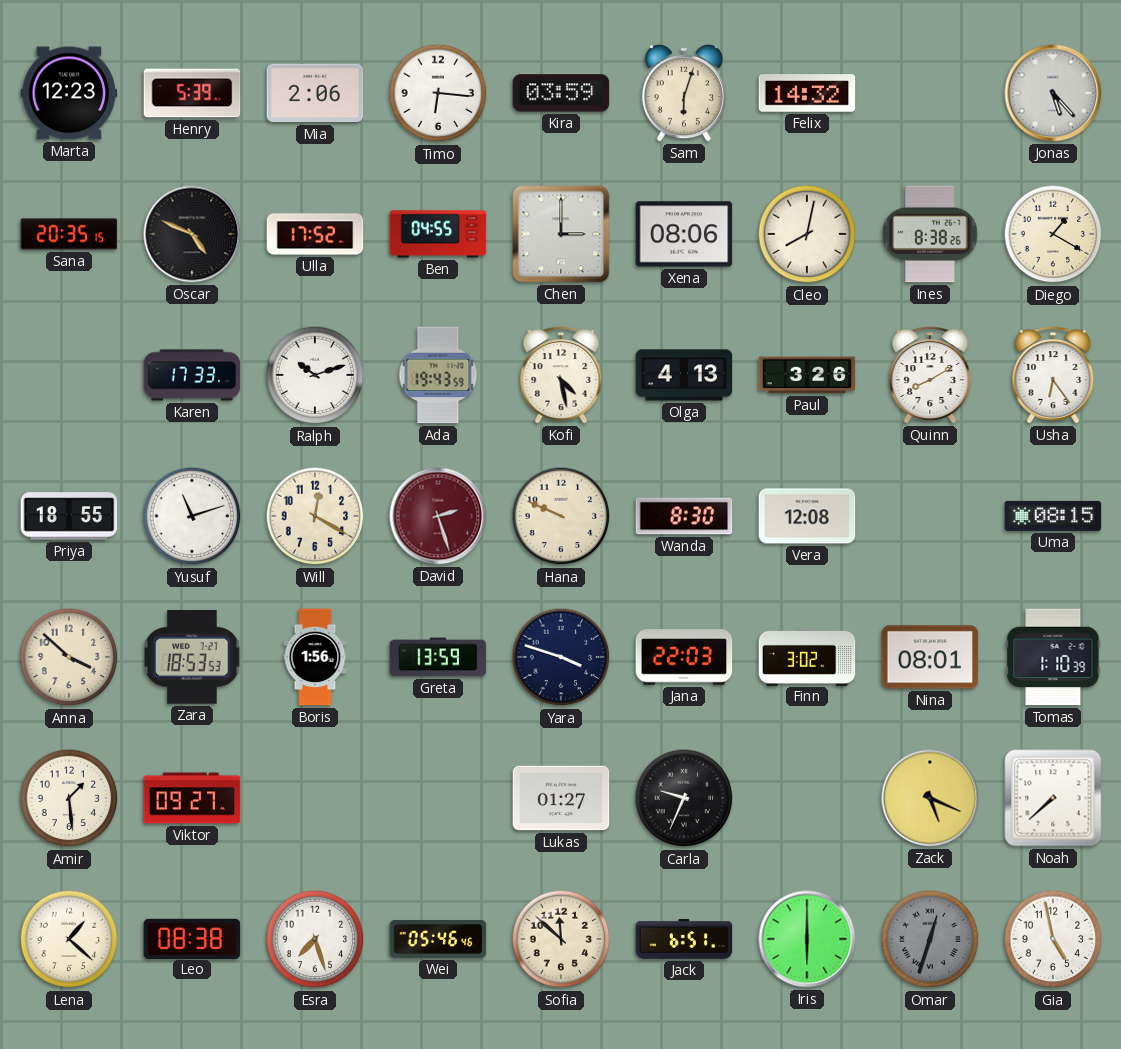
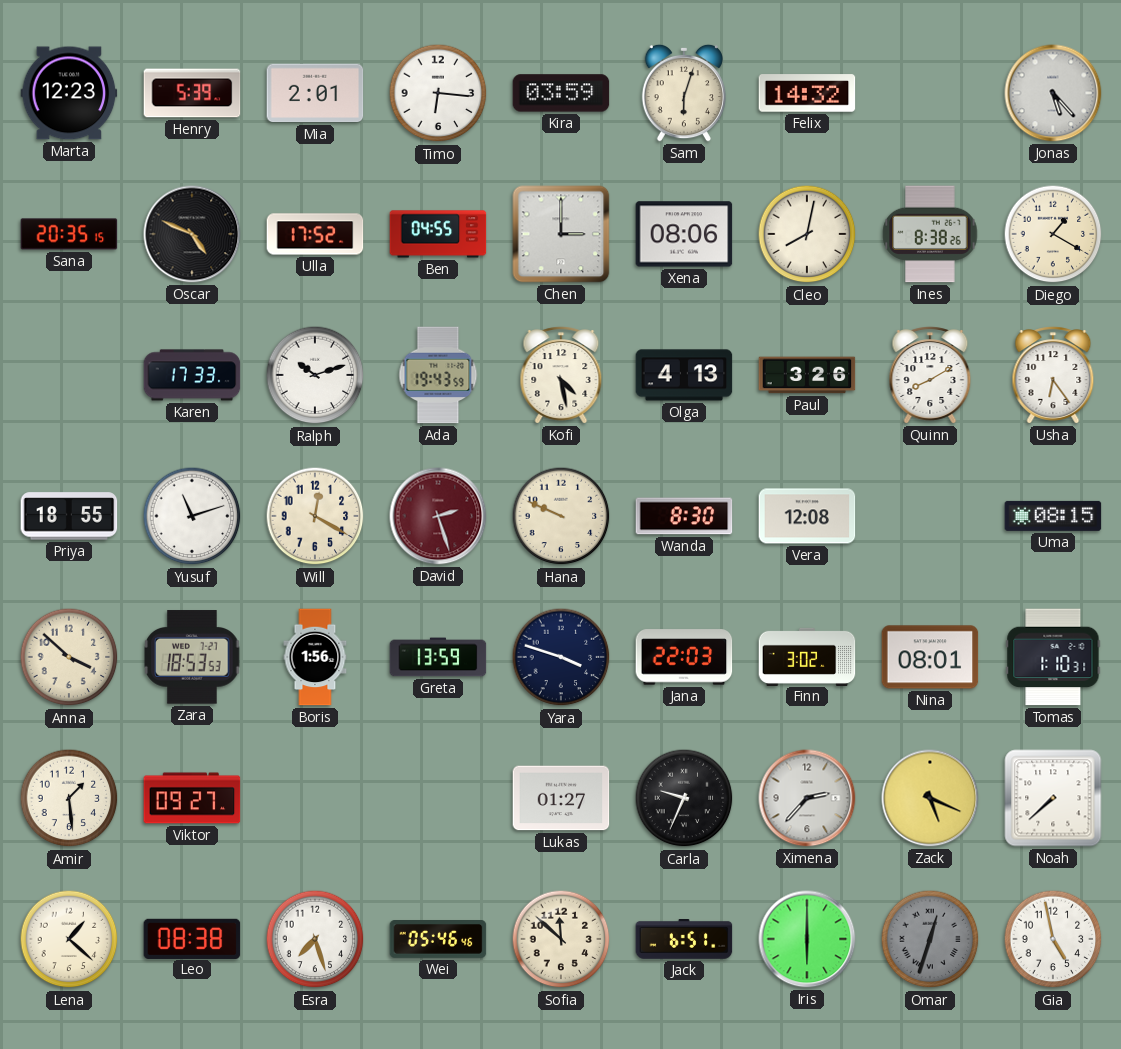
Mia: 2:06 -> 2:01
Tomas: 1:10:39 -> 1:10:31
Ximena: none -> 2:37
